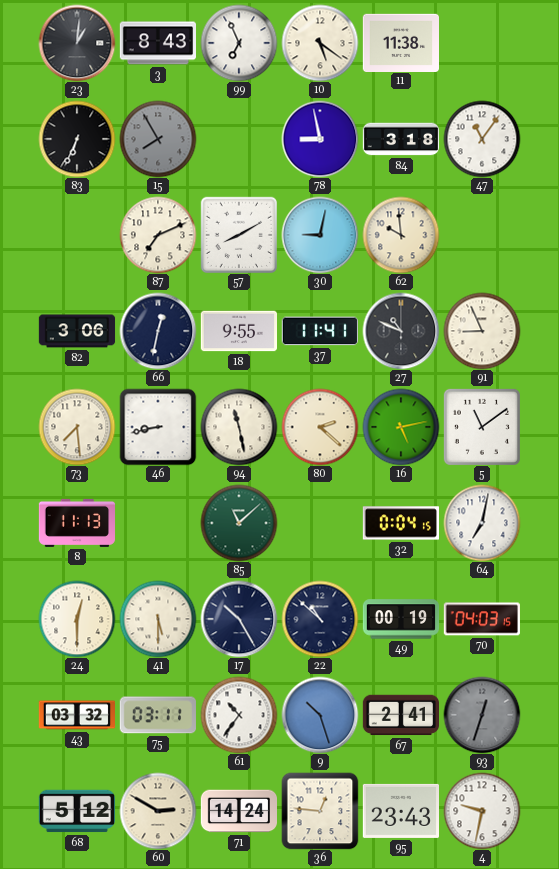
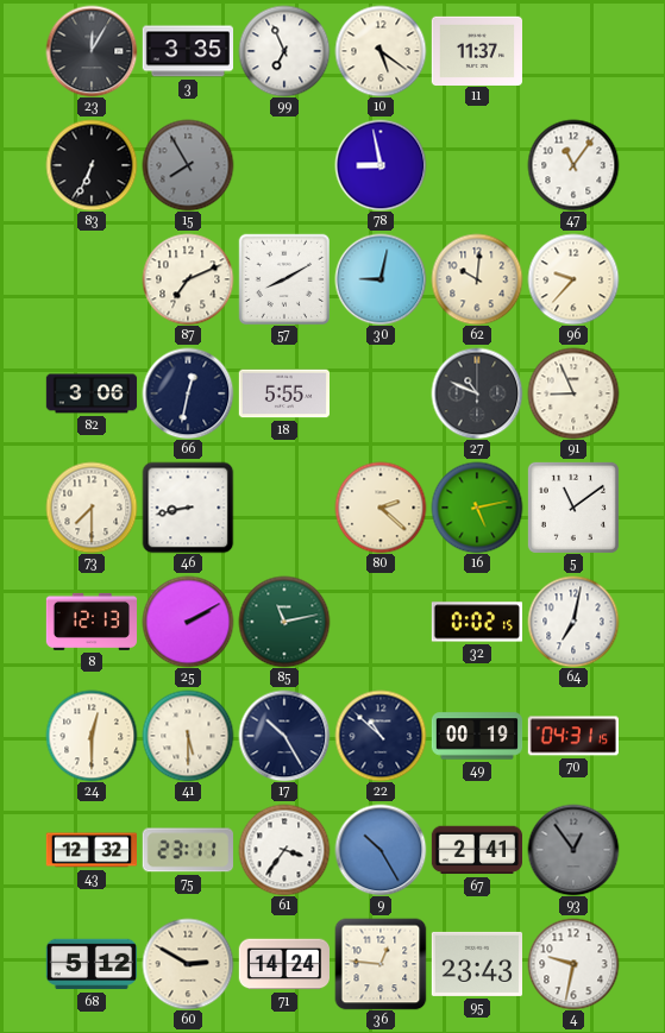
23: 1:01 -> 12:05
3: 8:43 -> 3:35
11: 11:38 -> 11:37
84: 3:18 -> none
62: 9:59 -> 10:01
96: none -> 9:37
18: 9:55 -> 5:55
37: 11:41 -> none
73: 7:29 -> 7:30
94: 11:28 -> none
8: 11:13 -> 12:13
25: none -> 2:10
85: 11:08 -> 11:13
32: 0:04 -> 0:02
70: 04:03 -> 04:31
43: 03:32 -> 12:32
75: 03:11 -> 23:11
61: 10:36 -> 3:36
9: 10:27 -> 10:25
93: 12:33 -> 12:54
